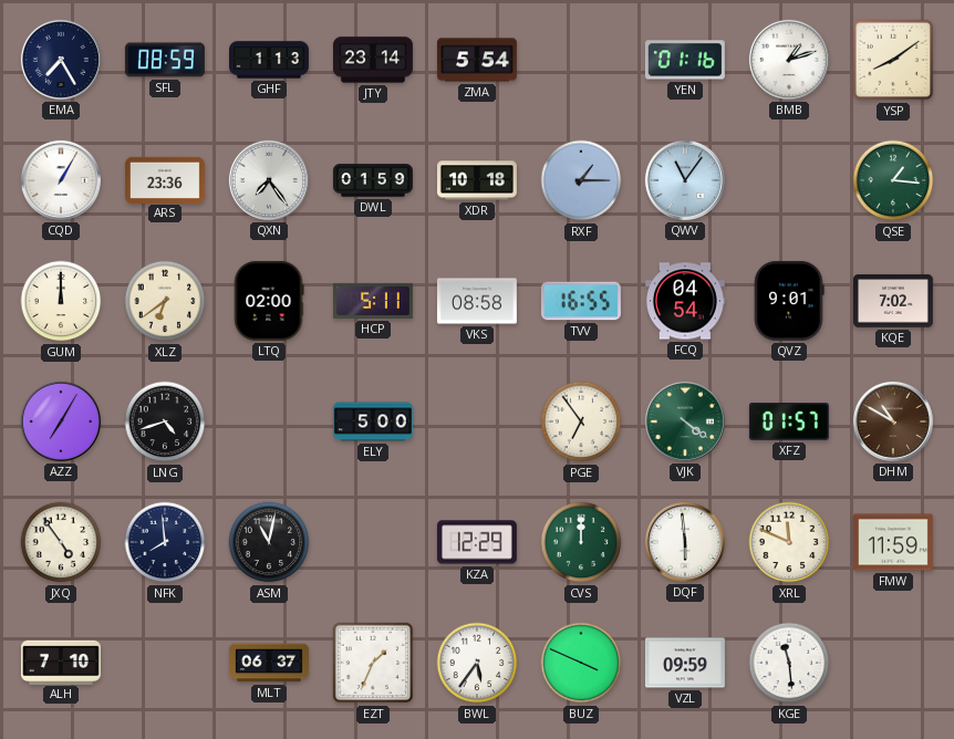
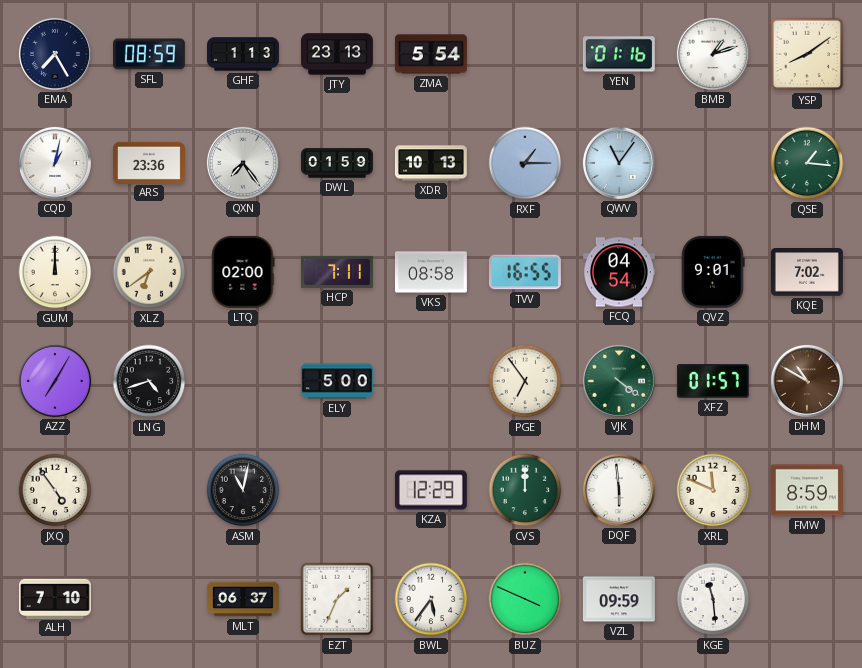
JTY: 23:14 -> 23:13
CQD: 1:05 -> 1:02
XDR: 10:18 -> 10:13
HCP: 5:11 -> 7:11
NFK: 7:59 -> none
FMW: 11:59 -> 8:59
